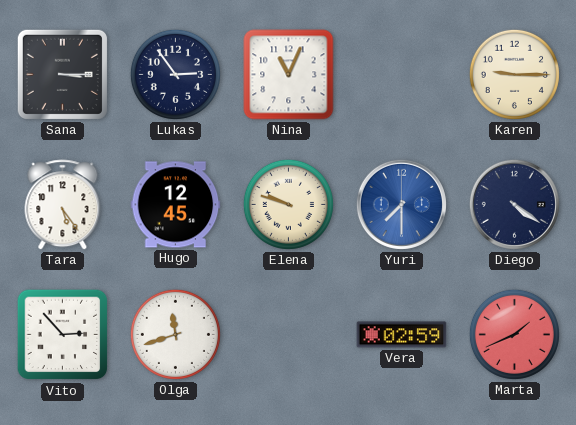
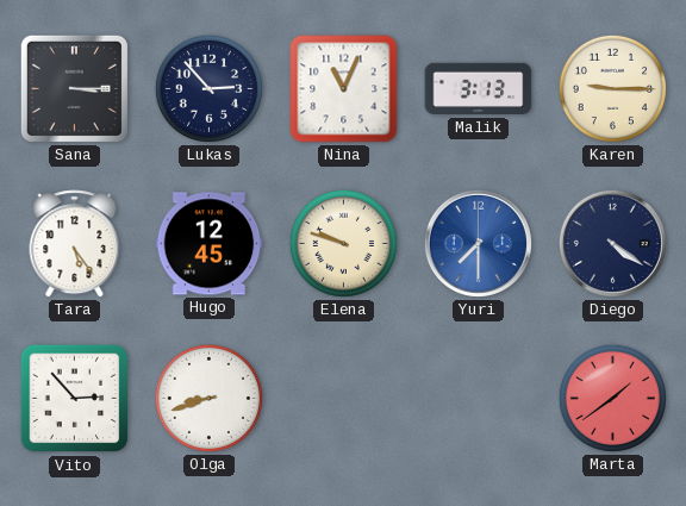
Lukas: 2:54 -> 2:53
Malik: none -> 3:13
Olga: 11:42 -> 8:42
Vera: 02:59 -> none
Marta: 1:41 -> 1:39
